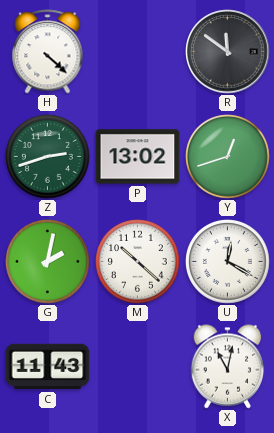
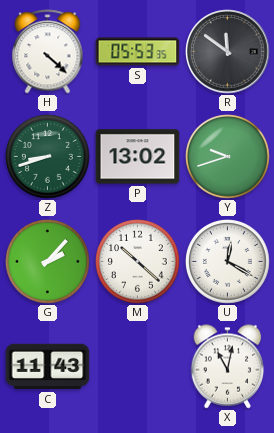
S: none -> 05:53
Z: 2:42 -> 8:42
Y: 12:42 -> 9:42
G: 2:02 -> 2:07
